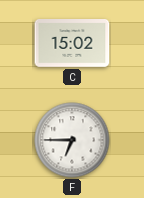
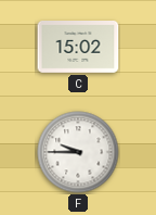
F: 6:45 -> 9:45
